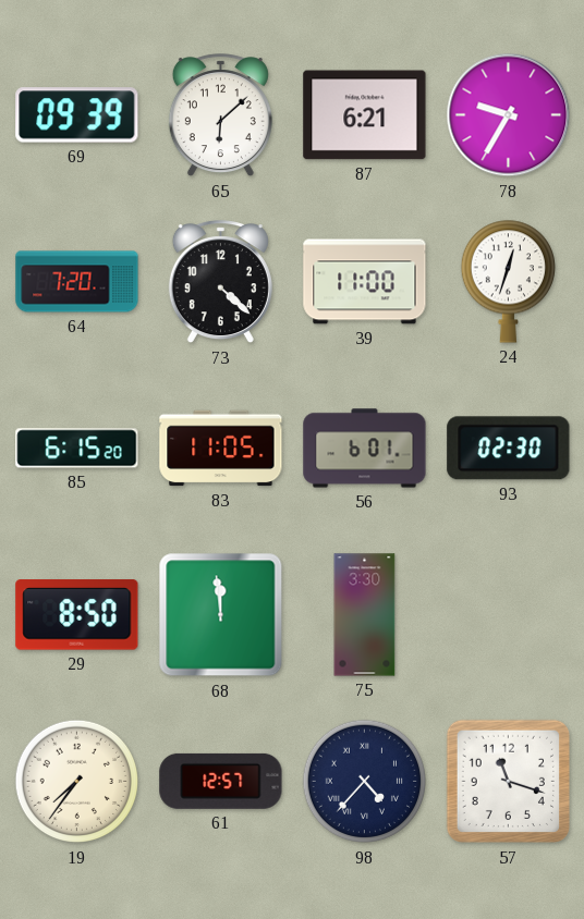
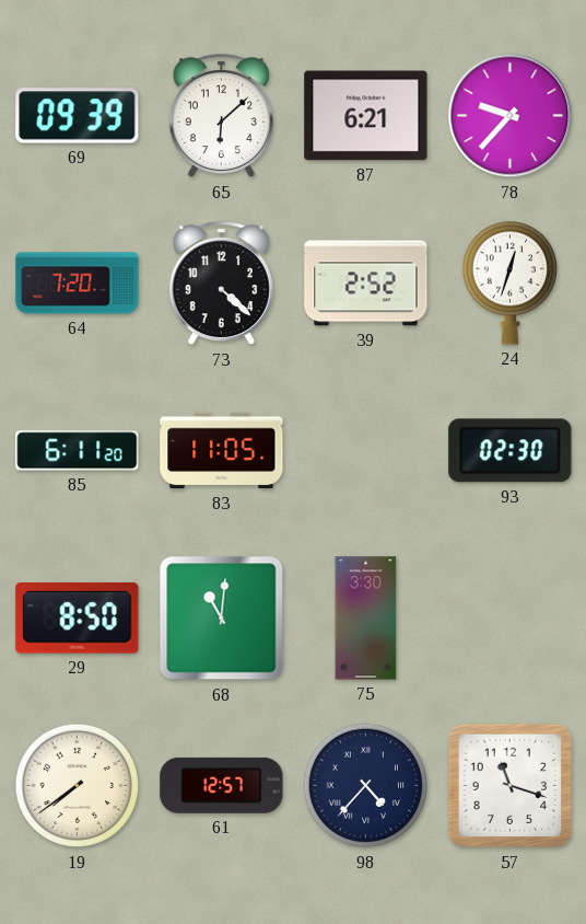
78: 9:35 -> 9:37
39: 11:00 -> 2:52
85: 6:15 -> 6:11
56: 6:01 -> none
68: 11:59 -> 11:01
19: 7:36 -> 7:39
